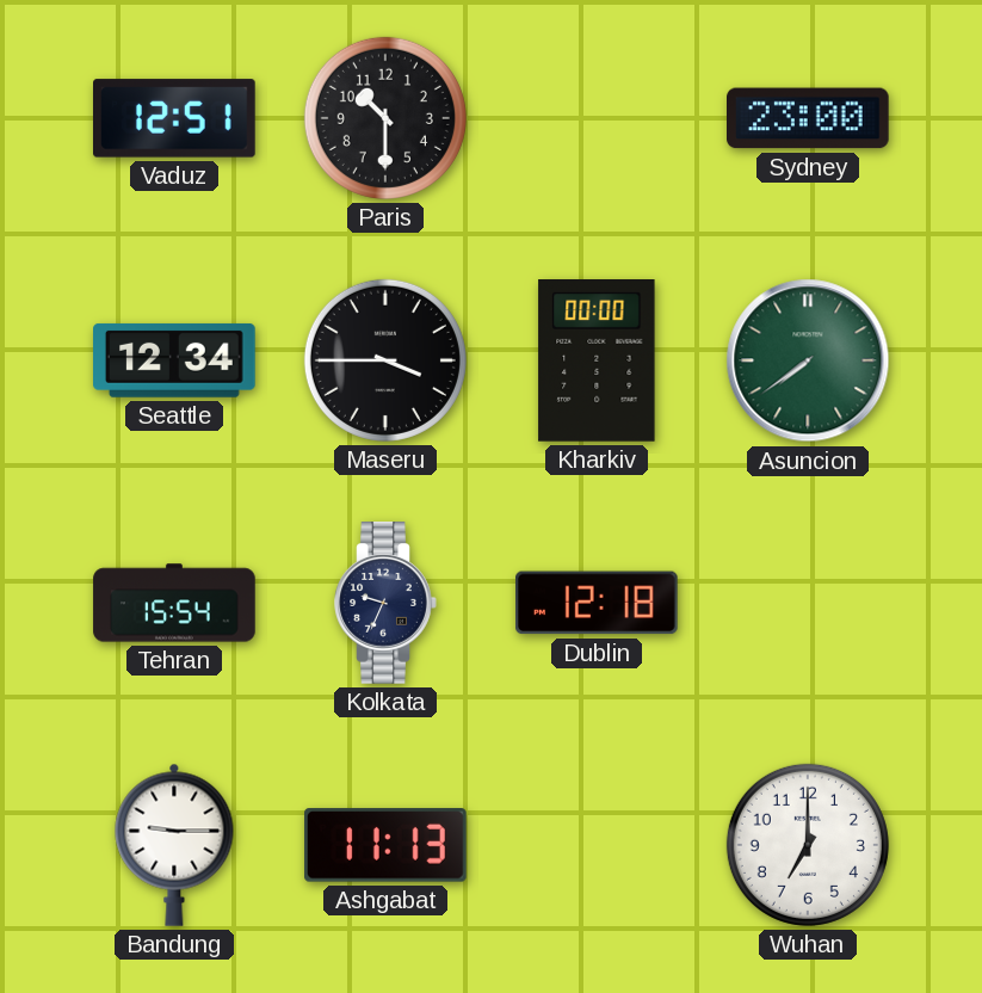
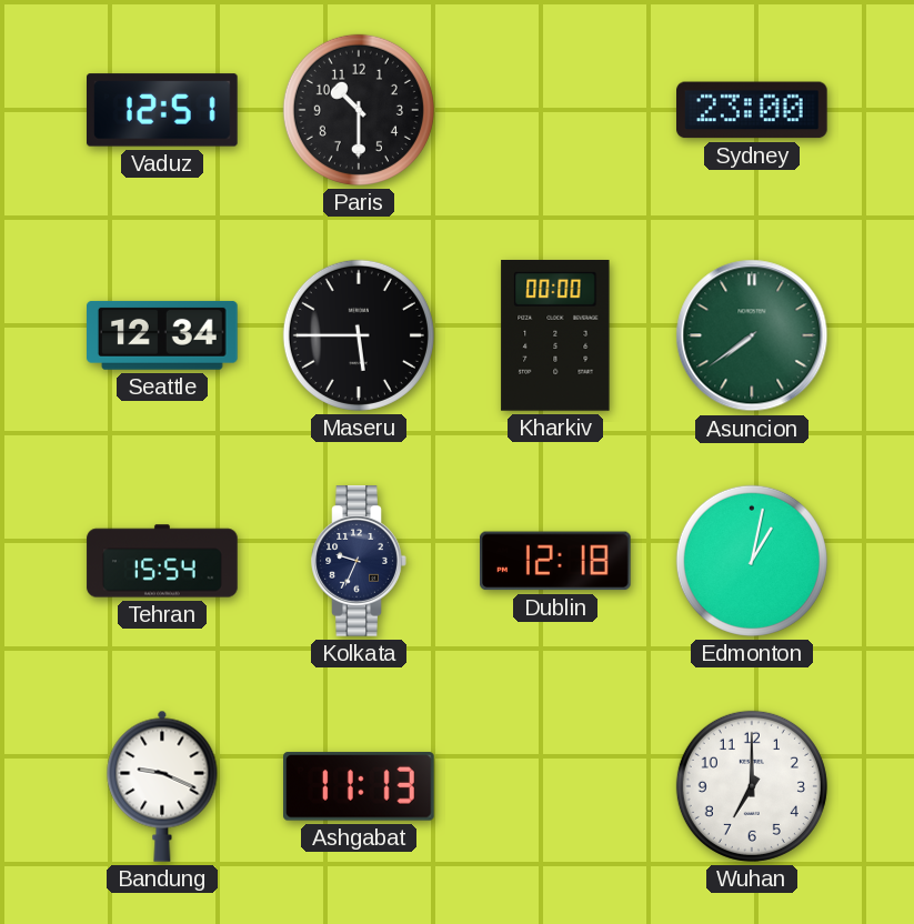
Maseru: 3:45 -> 5:45
Edmonton: none -> 1:02
Bandung: 9:15 -> 9:19
